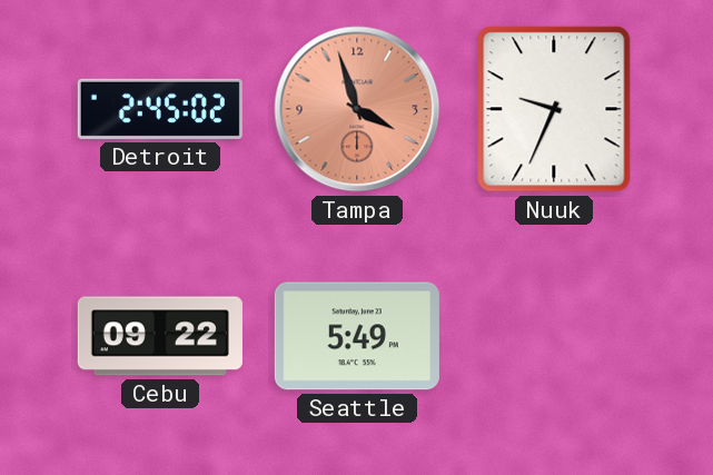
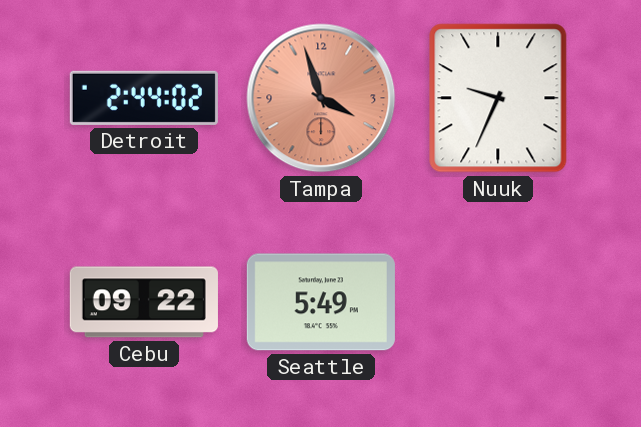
Detroit: 2:45 -> 2:44
